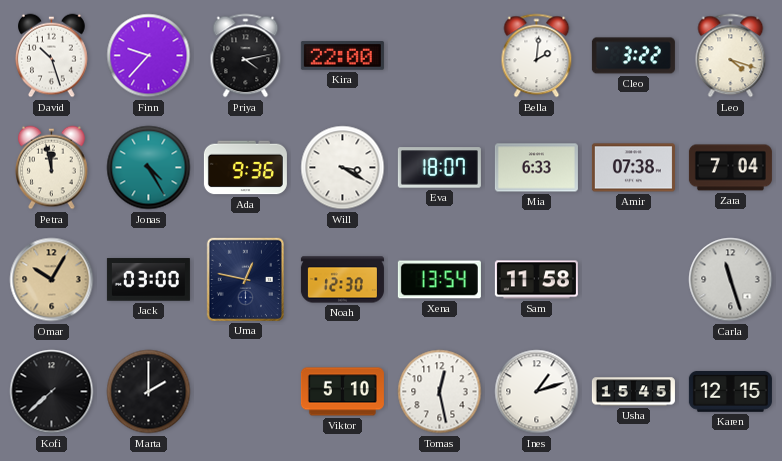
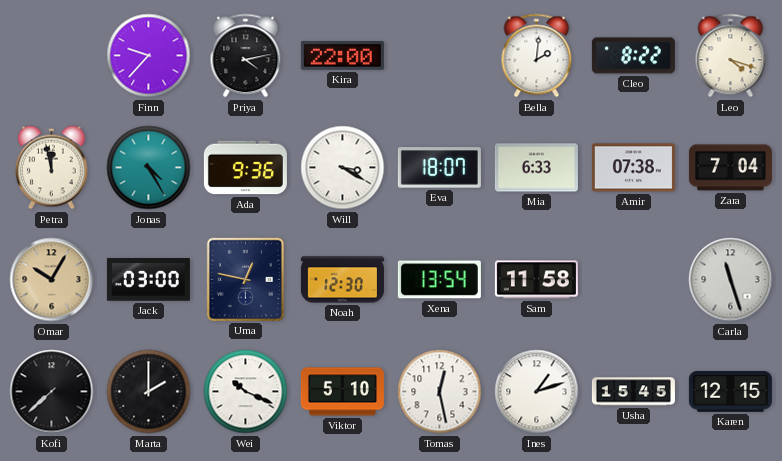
David: 10:27 -> none
Cleo: 3:22 -> 8:22
Wei: none -> 10:19
